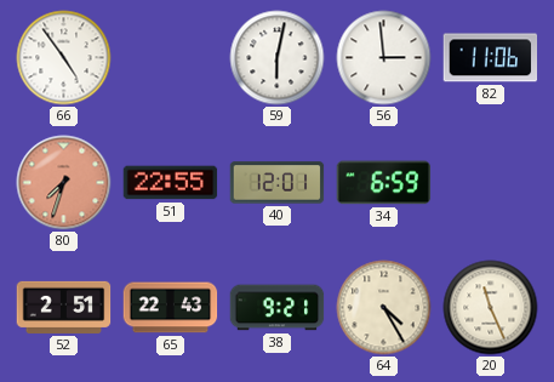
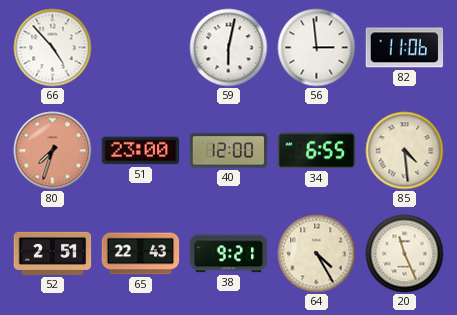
66: 4:54 -> 4:53
51: 22:55 -> 23:00
40: 12:01 -> 12:00
34: 6:59 -> 6:55
85: none -> 4:29
